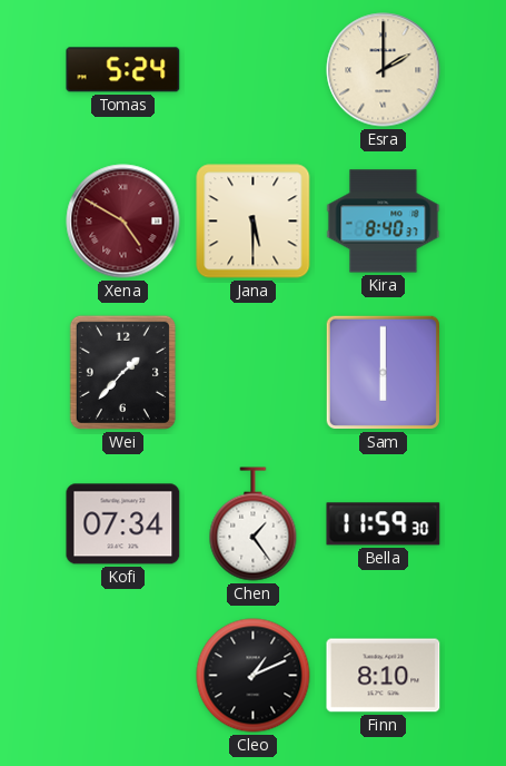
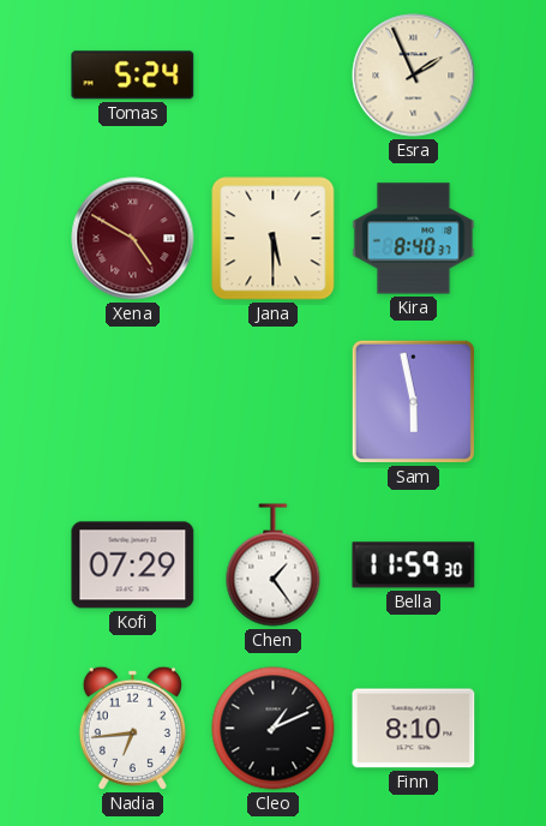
Esra: 2:00 -> 1:56
Wei: 1:37 -> none
Sam: 6:00 -> 5:58
Kofi: 07:34 -> 07:29
Nadia: none -> 6:44
